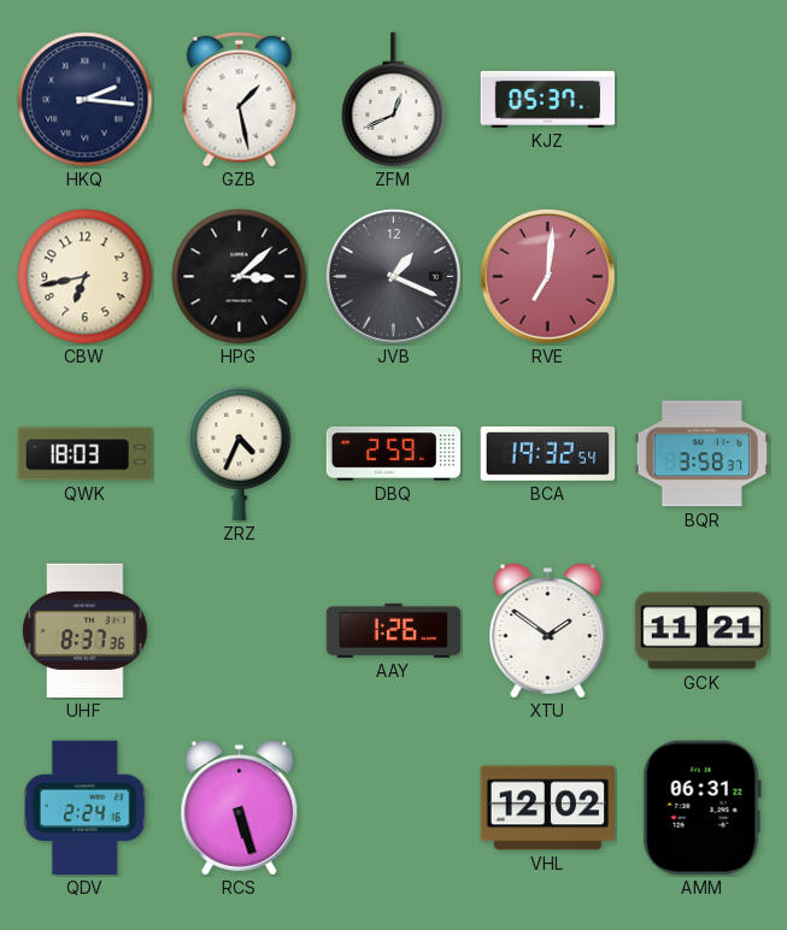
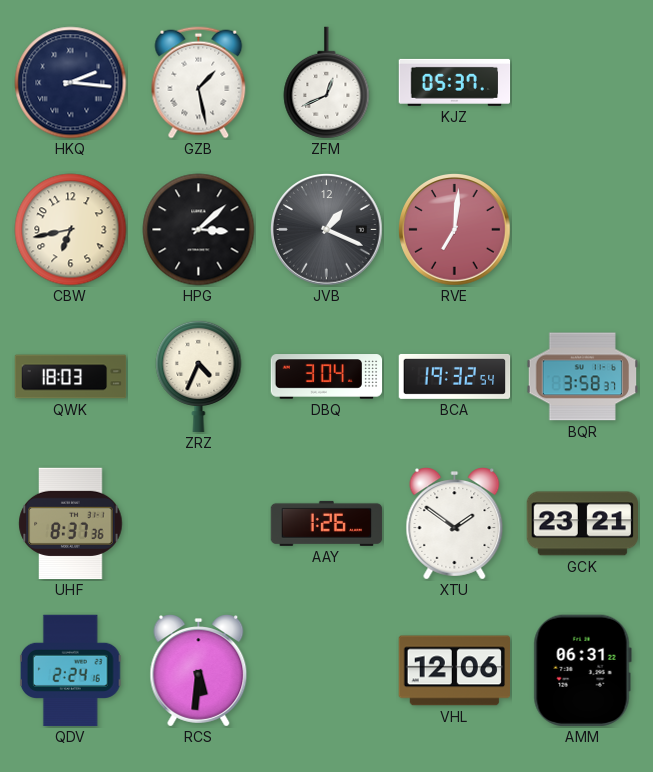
DBQ: 2:59 -> 3:04
GCK: 11:21 -> 23:21
RCS: 5:27 -> 5:31
VHL: 12:02 -> 12:06
